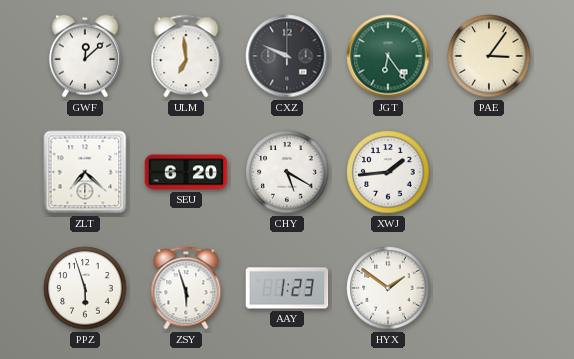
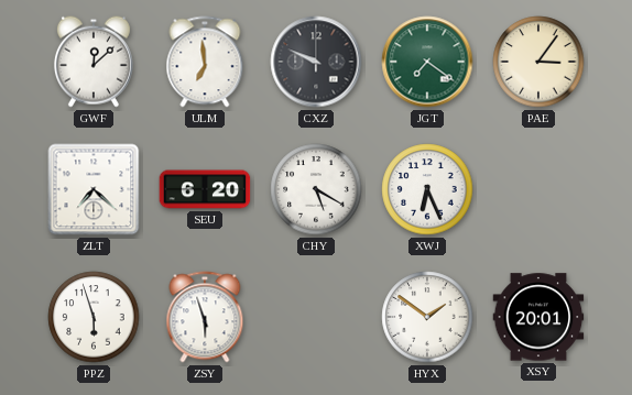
JGT: 6:24 -> 7:21
XWJ: 1:44 -> 6:26
AAY: 1:23 -> none
XSY: none -> 20:01
